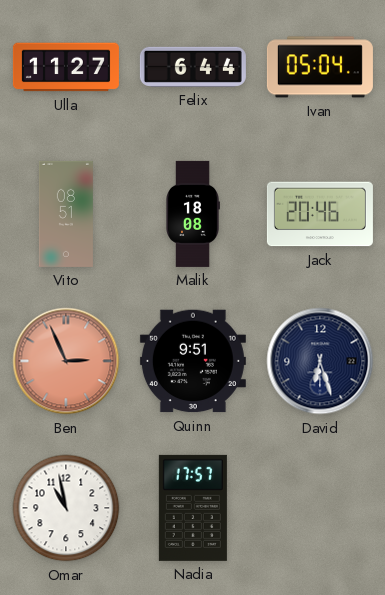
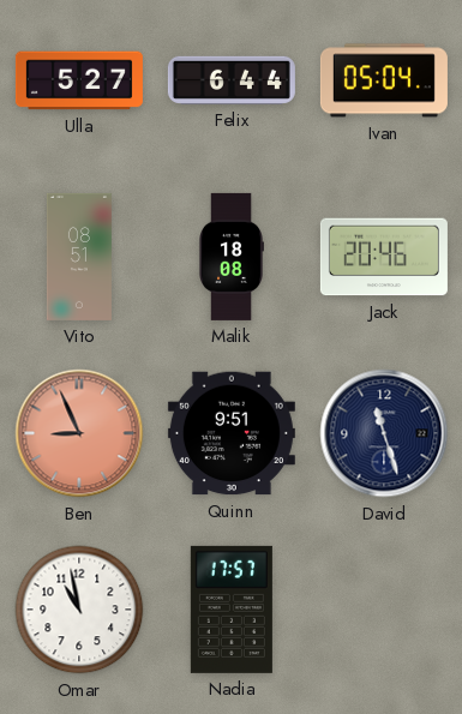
Ulla: 11:27 -> 5:27
Ben: 2:56 -> 8:56
David: 6:27 -> 11:27
